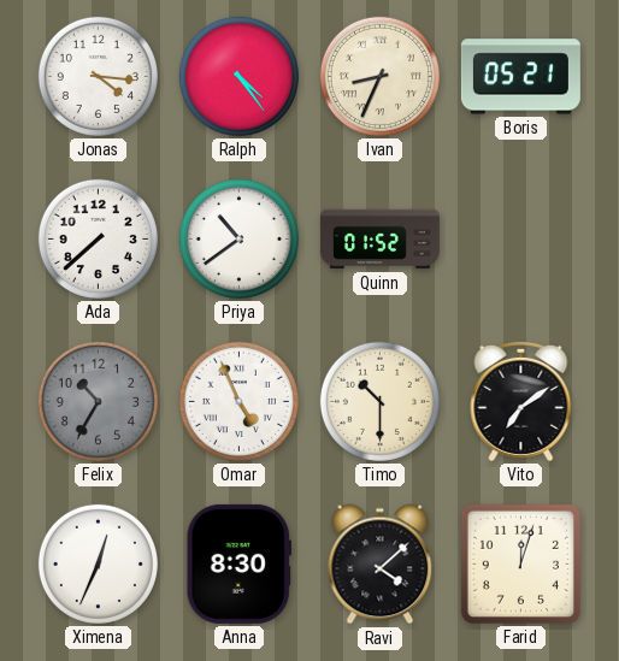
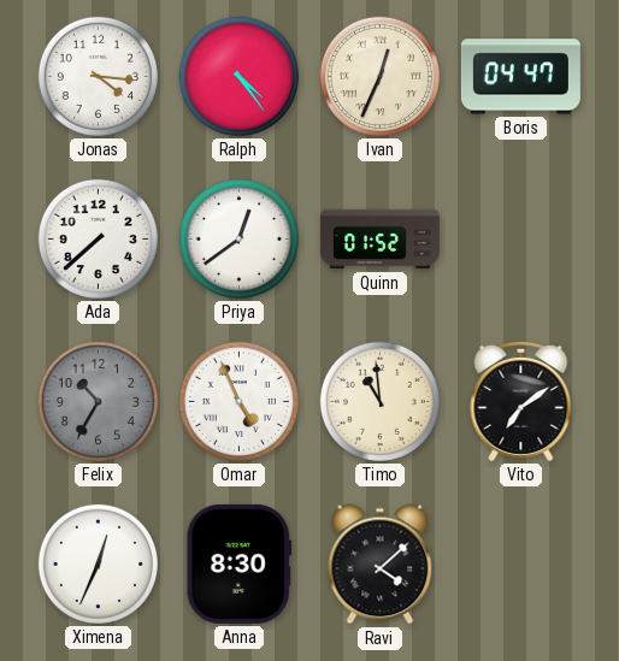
Ivan: 8:34 -> 12:34
Boris: 05:21 -> 04:47
Priya: 10:39 -> 12:39
Timo: 10:30 -> 10:59
Farid: 12:03 -> none
